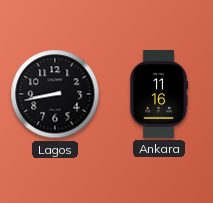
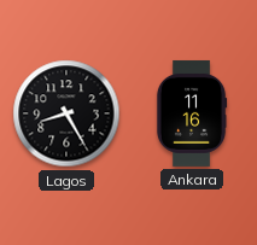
Lagos: 8:43 -> 8:25
